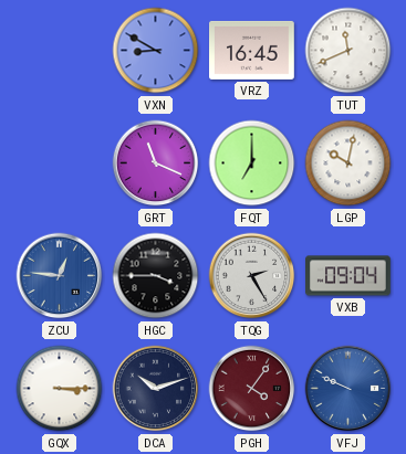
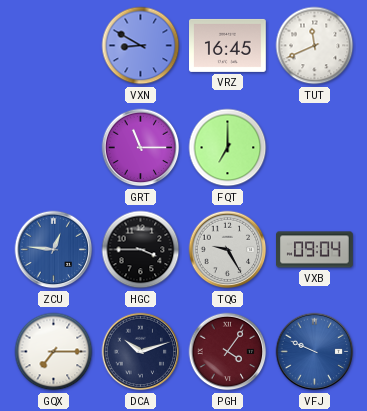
GRT: 11:19 -> 11:15
LGP: 10:02 -> none
TQG: 2:25 -> 9:25
GQX: 3:15 -> 7:15
